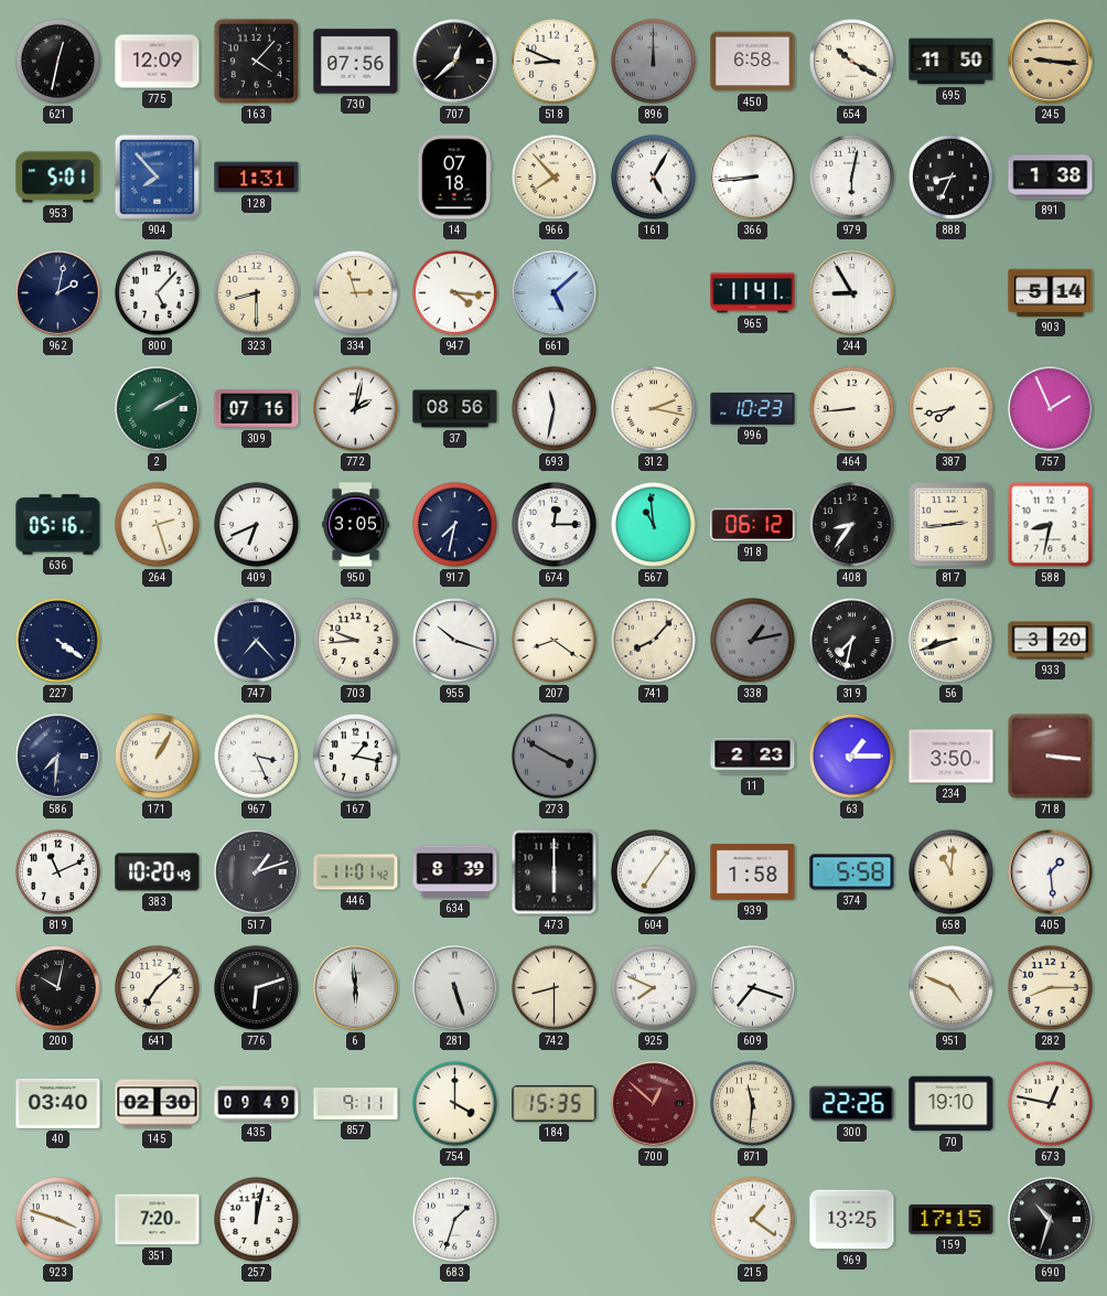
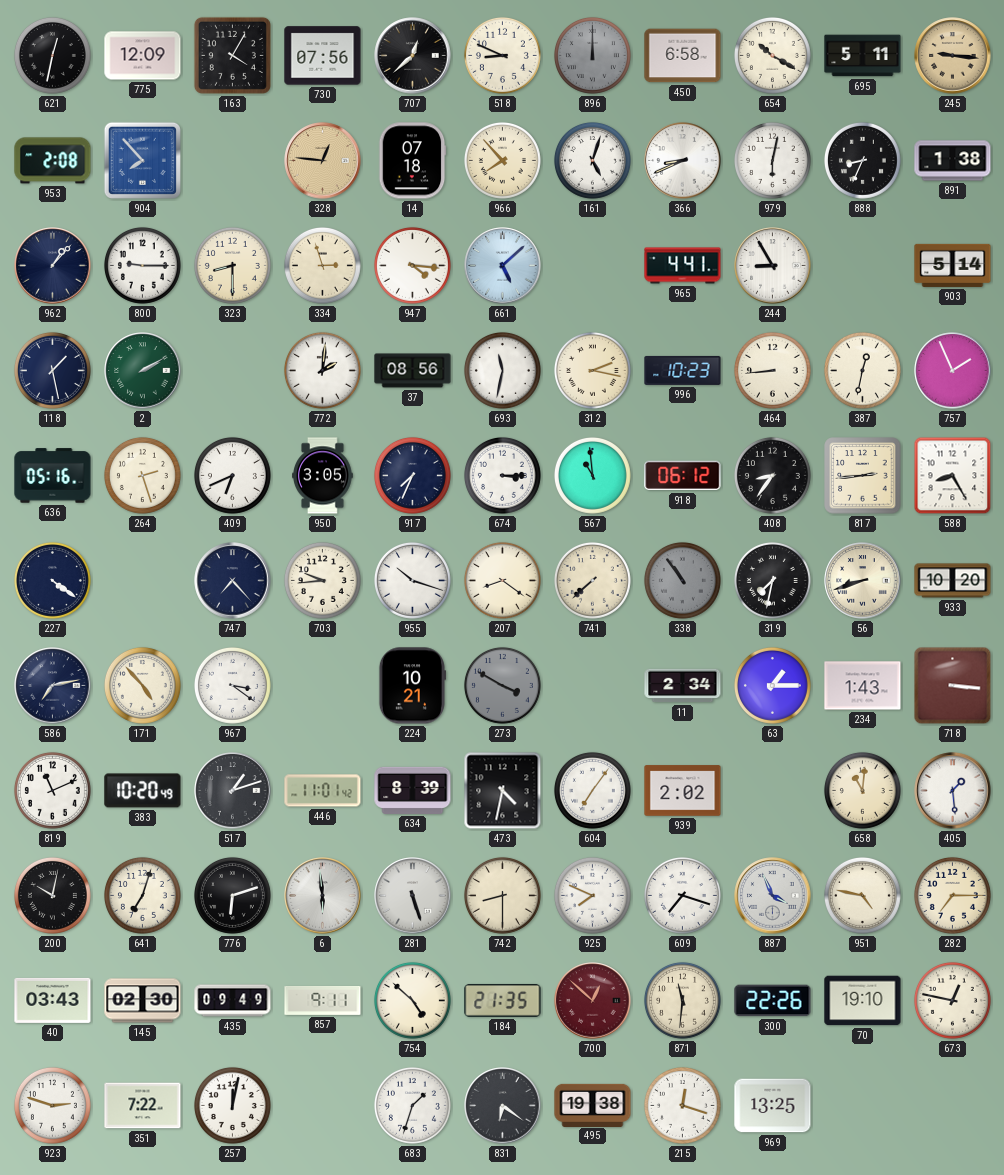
163: 4:07 -> 4:05
695: 11:50 -> 5:11
953: 5:01 -> 2:08
128: 1:31 -> none
328: none -> 12:46
161: 5:05 -> 5:03
366: 8:44 -> 8:41
962: 2:02 -> 1:07
800: 5:07 -> 9:15
965: 11:41 -> 4:41
118: none -> 1:28
309: 07:16 -> none
772: 2:02 -> 2:01
387: 7:43 -> 12:32
917: 7:32 -> 7:34
674: 12:15 -> 3:15
588: 8:32 -> 8:25
741: 8:07 -> 7:38
338: 1:13 -> 10:54
933: 3:20 -> 10:20
586: 7:31 -> 7:13
171: 1:05 -> 4:53
967: 3:26 -> 3:21
167: 1:17 -> none
224: none -> 10:21
11: 2:23 -> 2:34
234: 3:50 -> 1:43
473: 6:00 -> 4:32
939: 1:58 -> 2:02
374: 5:58 -> none
641: 7:08 -> 7:03
887: none -> 3:56
951: 4:49 -> 4:47
282: 8:15 -> 7:15
40: 03:40 -> 03:43
754: 4:00 -> 4:52
184: 15:35 -> 21:35
923: 3:48 -> 2:48
351: 7:20 -> 7:22
831: none -> 6:21
495: none -> 19:38
215: 1:21 -> 12:18
159: 17:15 -> none
690: 10:33 -> none
